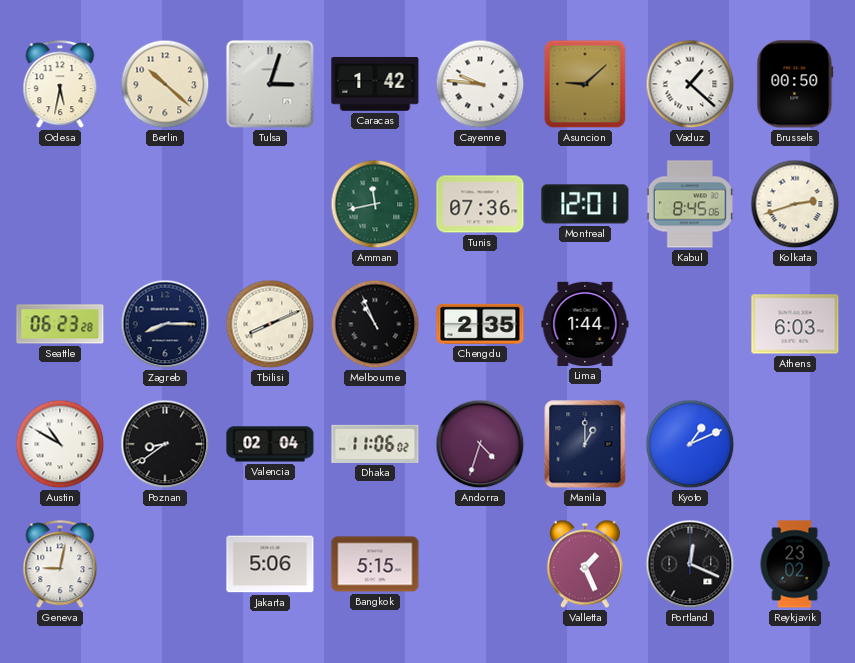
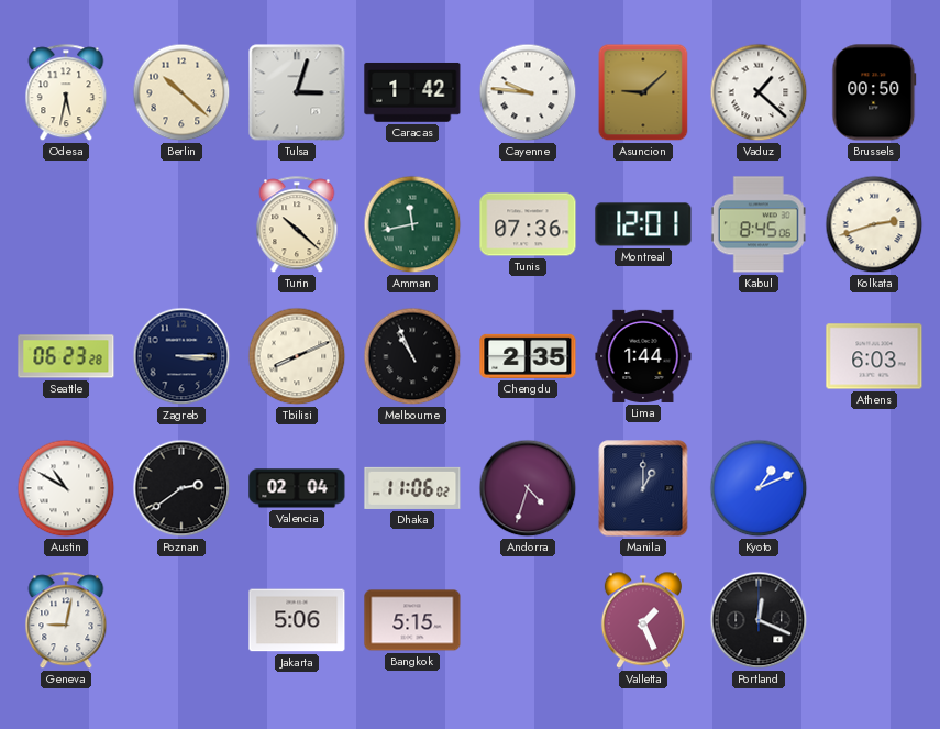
Turin: none -> 10:22
Zagreb: 8:15 -> 3:15
Poznan: 8:39 -> 2:39
Reykjavik: 23:02 -> none
